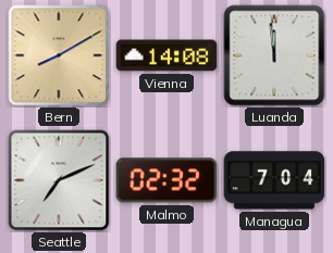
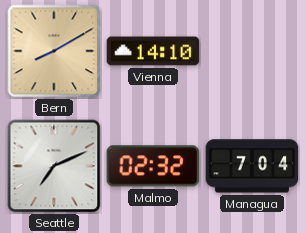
Vienna: 14:08 -> 14:10
Luanda: 11:59 -> none
